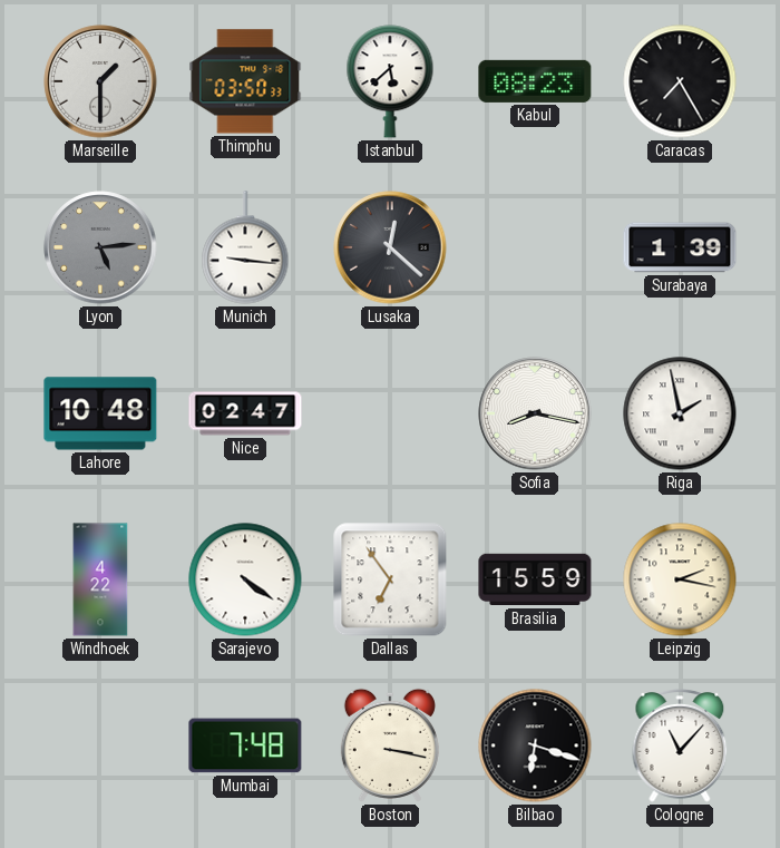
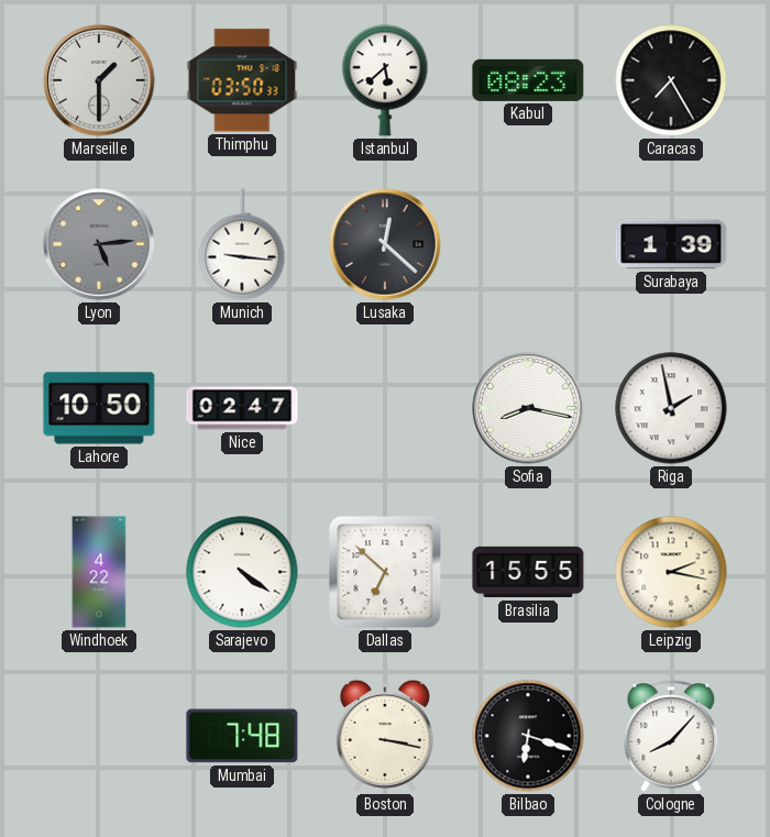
Lahore: 10:48 -> 10:50
Dallas: 6:54 -> 6:52
Brasilia: 15:59 -> 15:55
Cologne: 11:07 -> 8:07
